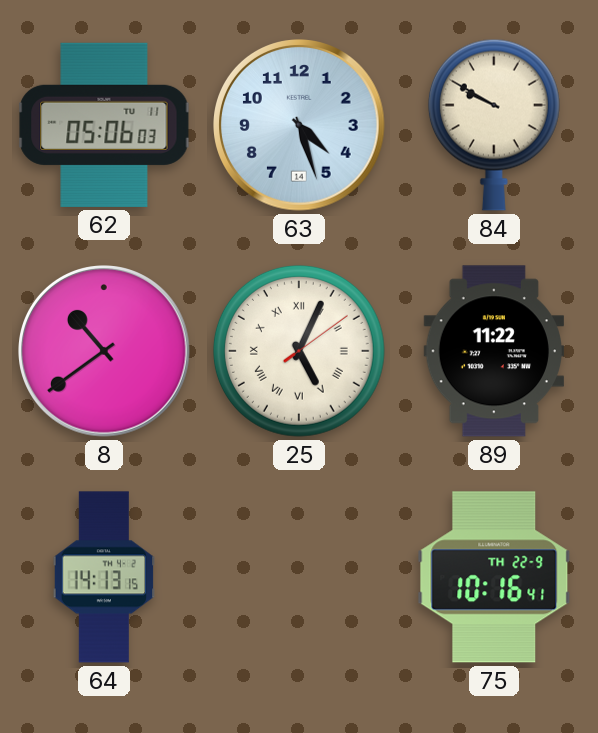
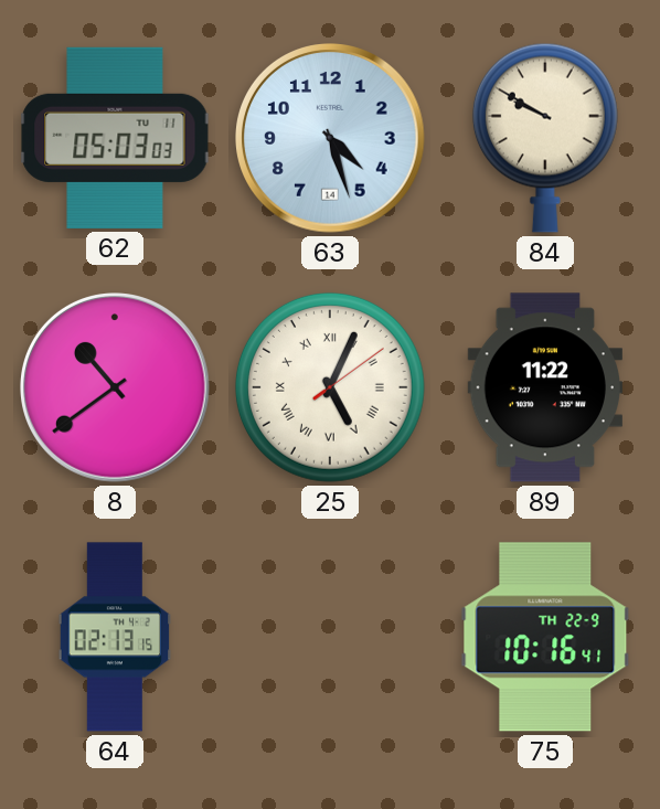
62: 05:06 -> 05:03
64: 14:13 -> 02:13
